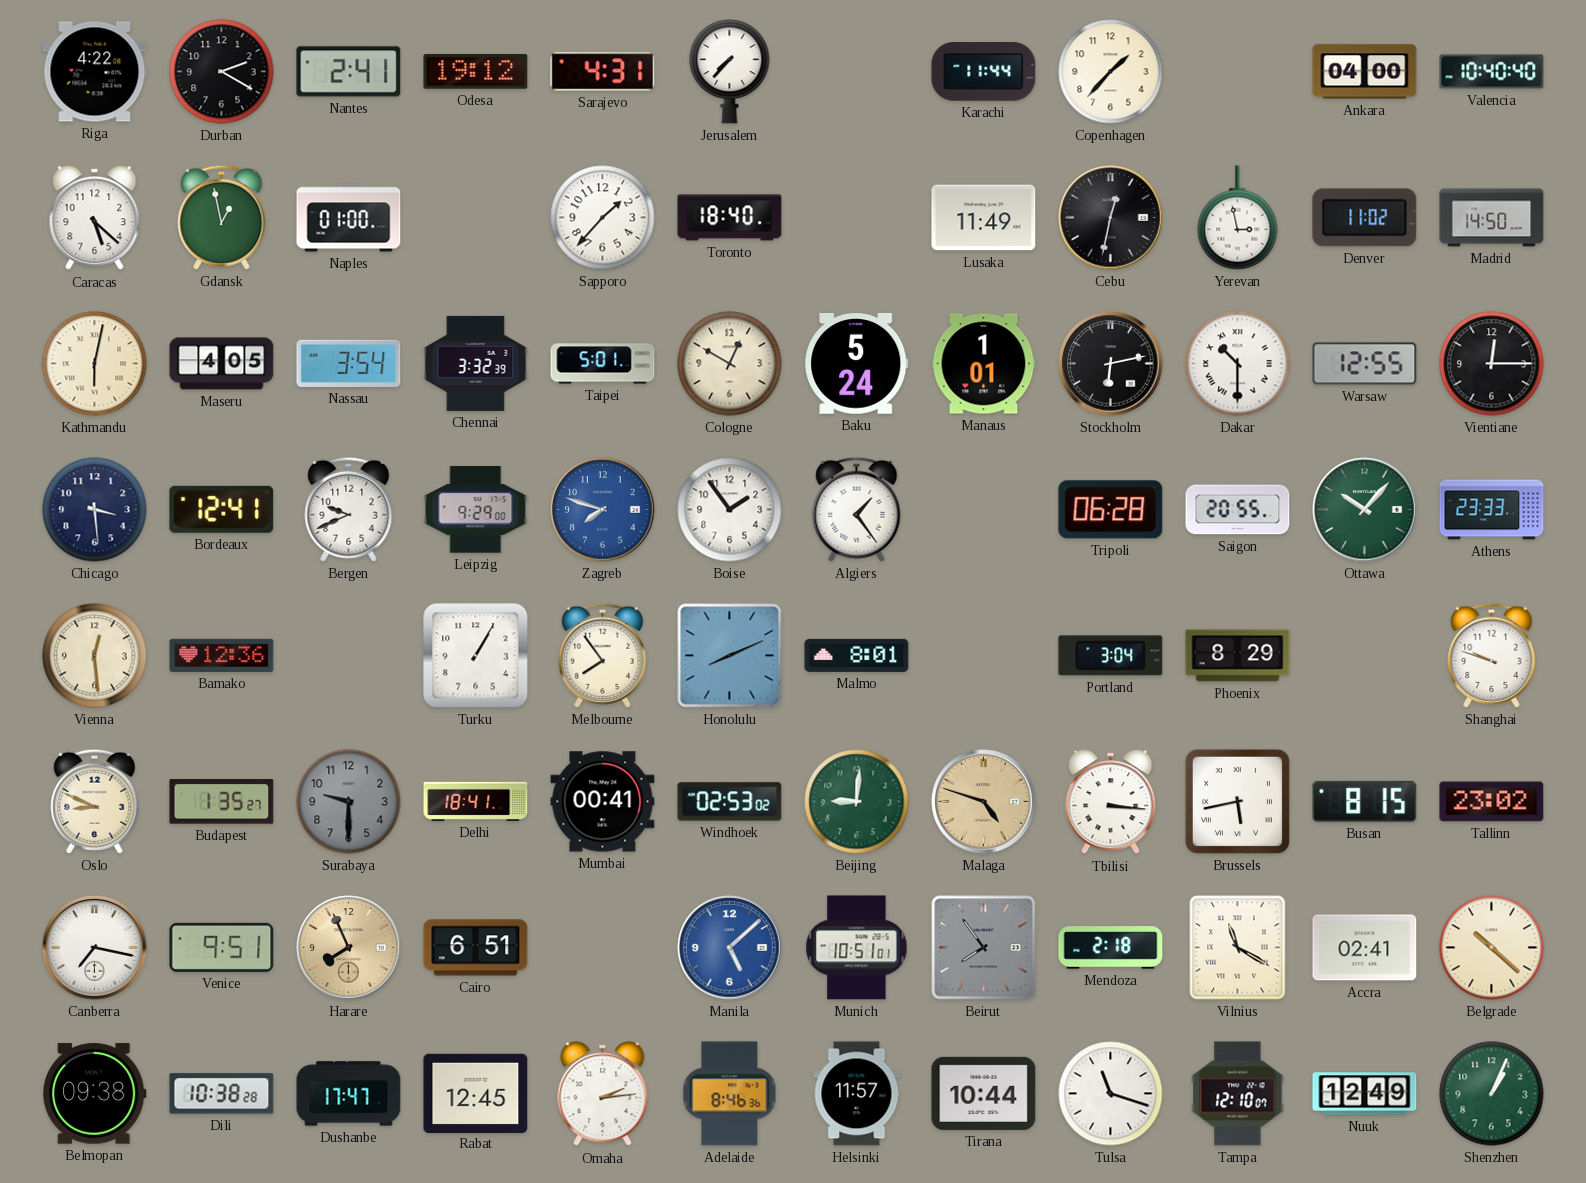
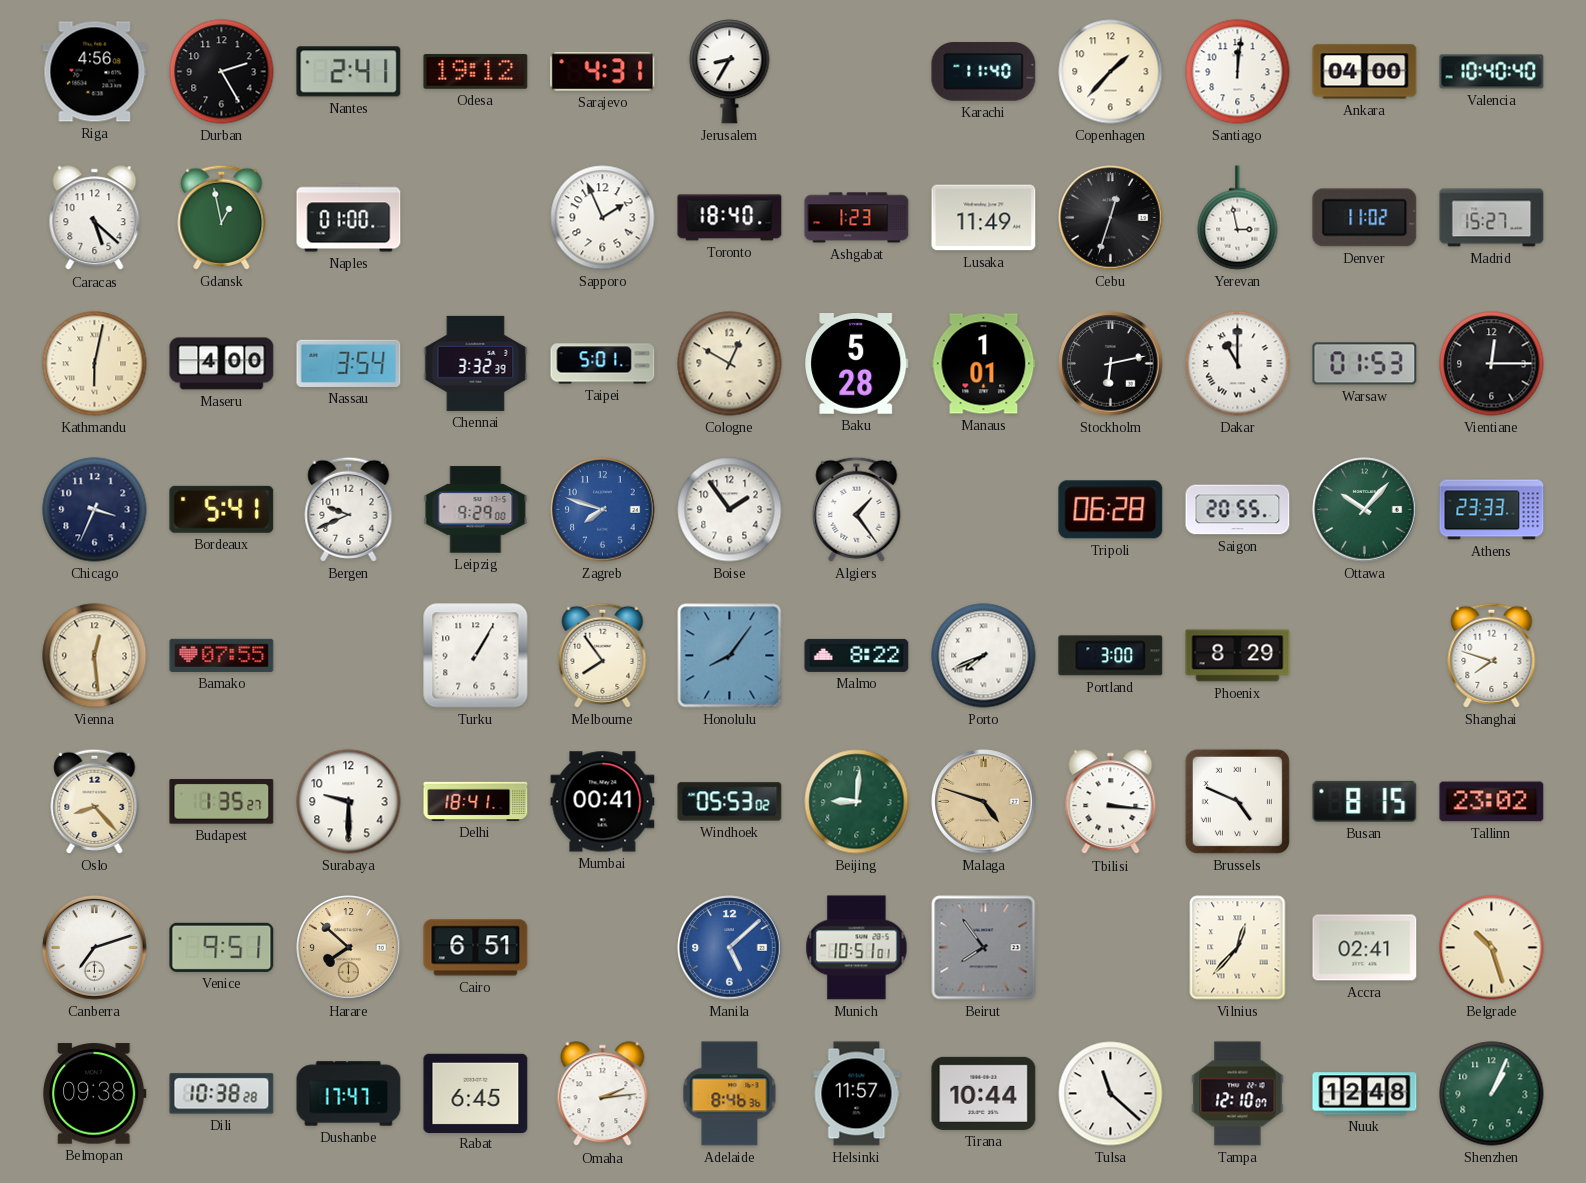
Riga: 4:22 -> 4:56
Durban: 2:20 -> 2:25
Jerusalem: 7:37 -> 8:35
Karachi: 11:44 -> 11:40
Santiago: none -> 12:01
Sapporo: 1:37 -> 1:56
Ashgabat: none -> 1:23
Cebu: 12:32 -> 12:33
Madrid: 14:50 -> 15:27
Maseru: 4:05 -> 4:00
Baku: 5:24 -> 5:28
Dakar: 10:30 -> 11:00
Warsaw: 12:55 -> 01:53
Chicago: 3:29 -> 3:34
Bordeaux: 12:41 -> 5:41
Bamako: 12:36 -> 07:55
Honolulu: 8:11 -> 8:06
Malmo: 8:01 -> 8:22
Porto: none -> 7:41
Portland: 3:04 -> 3:00
Shanghai: 9:48 -> 7:48
Oslo: 8:49 -> 8:23
Surabaya dial: grey -> white
Windhoek: 02:53 -> 05:53
Brussels: 5:43 -> 4:49
Canberra: 7:17 -> 7:12
Harare: 7:56 -> 7:52
Mendoza: 2:18 -> none
Vilnius: 11:20 -> 12:37
Belgrade: 10:22 -> 10:27
Rabat: 12:45 -> 6:45
Tulsa: 11:18 -> 11:22
Nuuk: 12:49 -> 12:48
